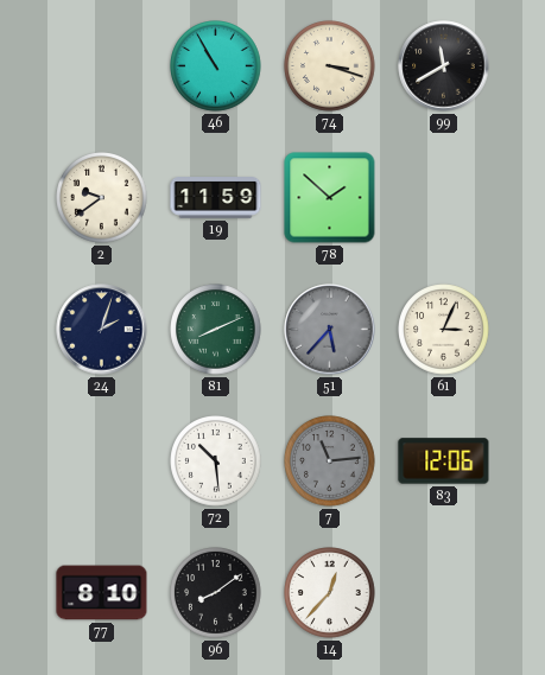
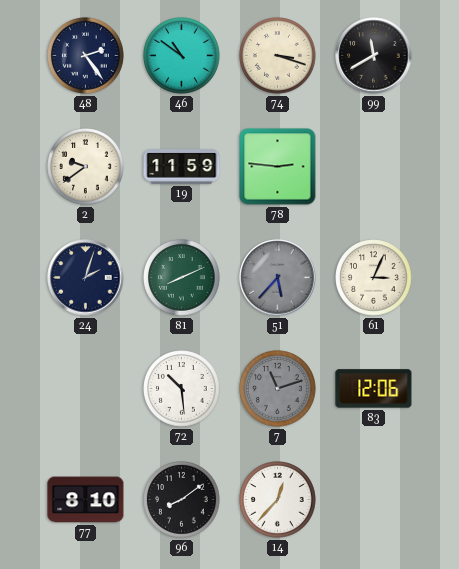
48: none -> 2:24
46: 10:55 -> 10:51
78: 1:52 -> 2:46
7: 11:14 -> 11:12
